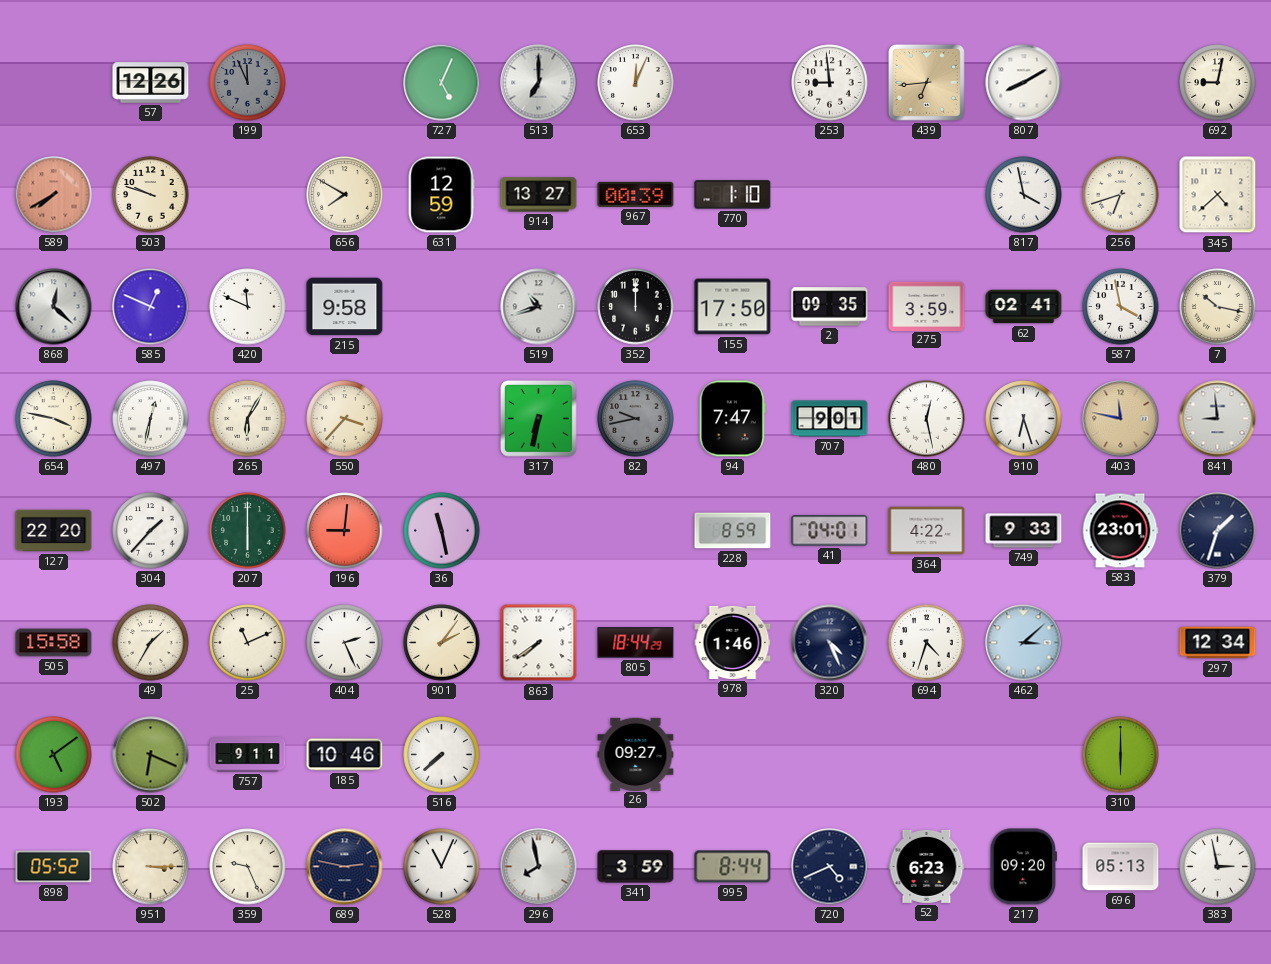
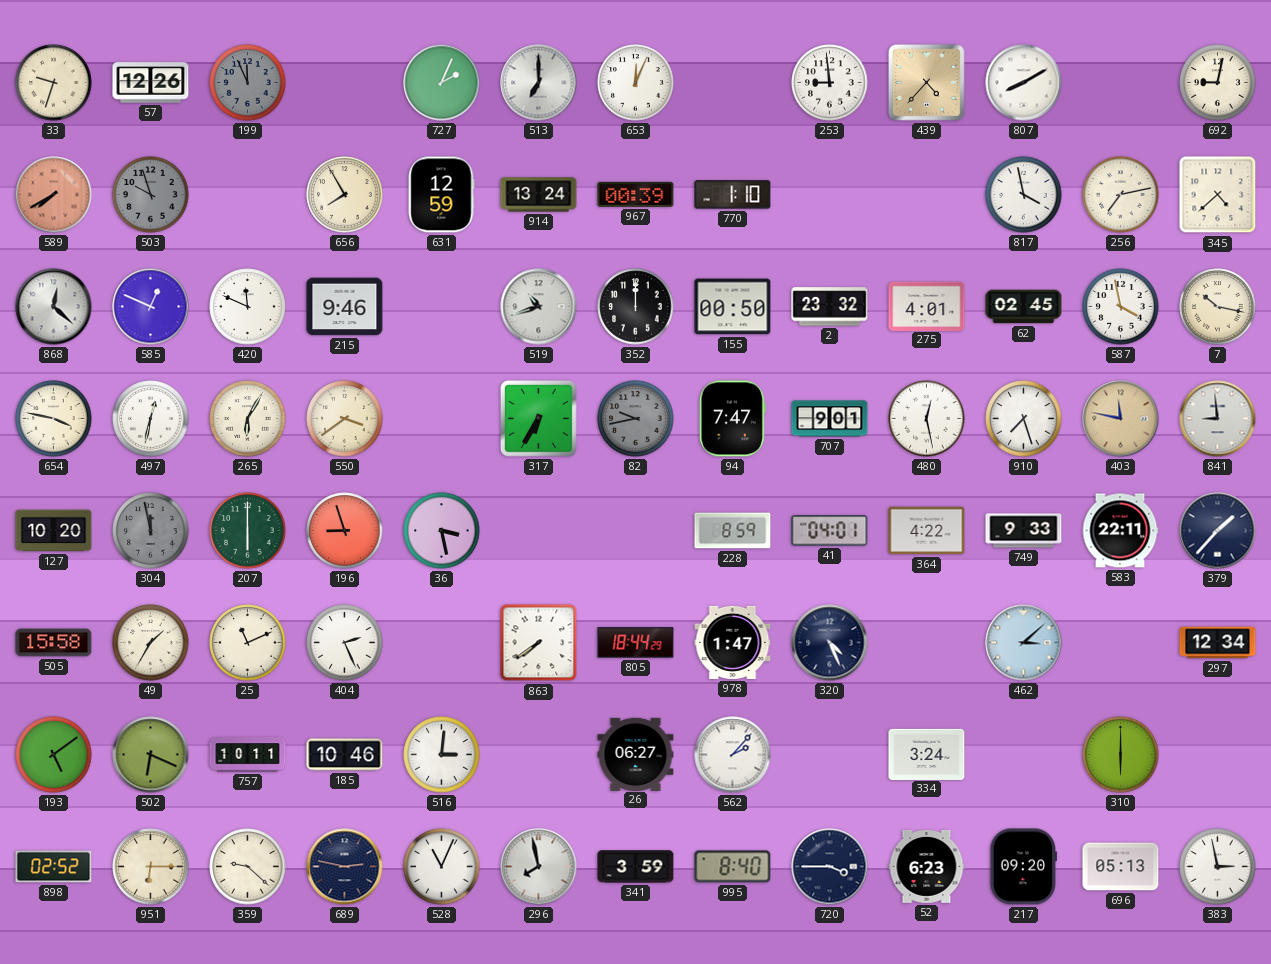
33: none -> 9:33
727: 5:04 -> 2:04
439: 6:44 -> 4:37
503: 9:48 -> 9:57
503 dial: cream -> grey
656: 7:50 -> 7:55
914: 13:27 -> 13:24
256: 6:42 -> 7:13
215: 9:58 -> 9:46
155: 17:50 -> 00:50
2: 09:35 -> 23:32
275: 3:59 -> 4:01
62: 02:41 -> 02:45
550: 3:37 -> 3:39
317: 6:32 -> 6:35
910: 6:27 -> 7:27
127: 22:20 -> 10:20
304: 1:37 -> 11:58
304 dial: white -> grey
196: 9:01 -> 8:57
36: 11:28 -> 3:28
583: 23:01 -> 22:11
379: 1:33 -> 1:37
901: 2:06 -> none
978: 1:46 -> 1:47
694: 4:33 -> none
757: 9:11 -> 10:11
516: 7:38 -> 3:01
26: 09:27 -> 06:27
562: none -> 2:07
334: none -> 3:24
898: 05:52 -> 02:52
951: 3:15 -> 6:15
359: 9:26 -> 9:22
995: 8:44 -> 8:40
720: 4:41 -> 3:45
